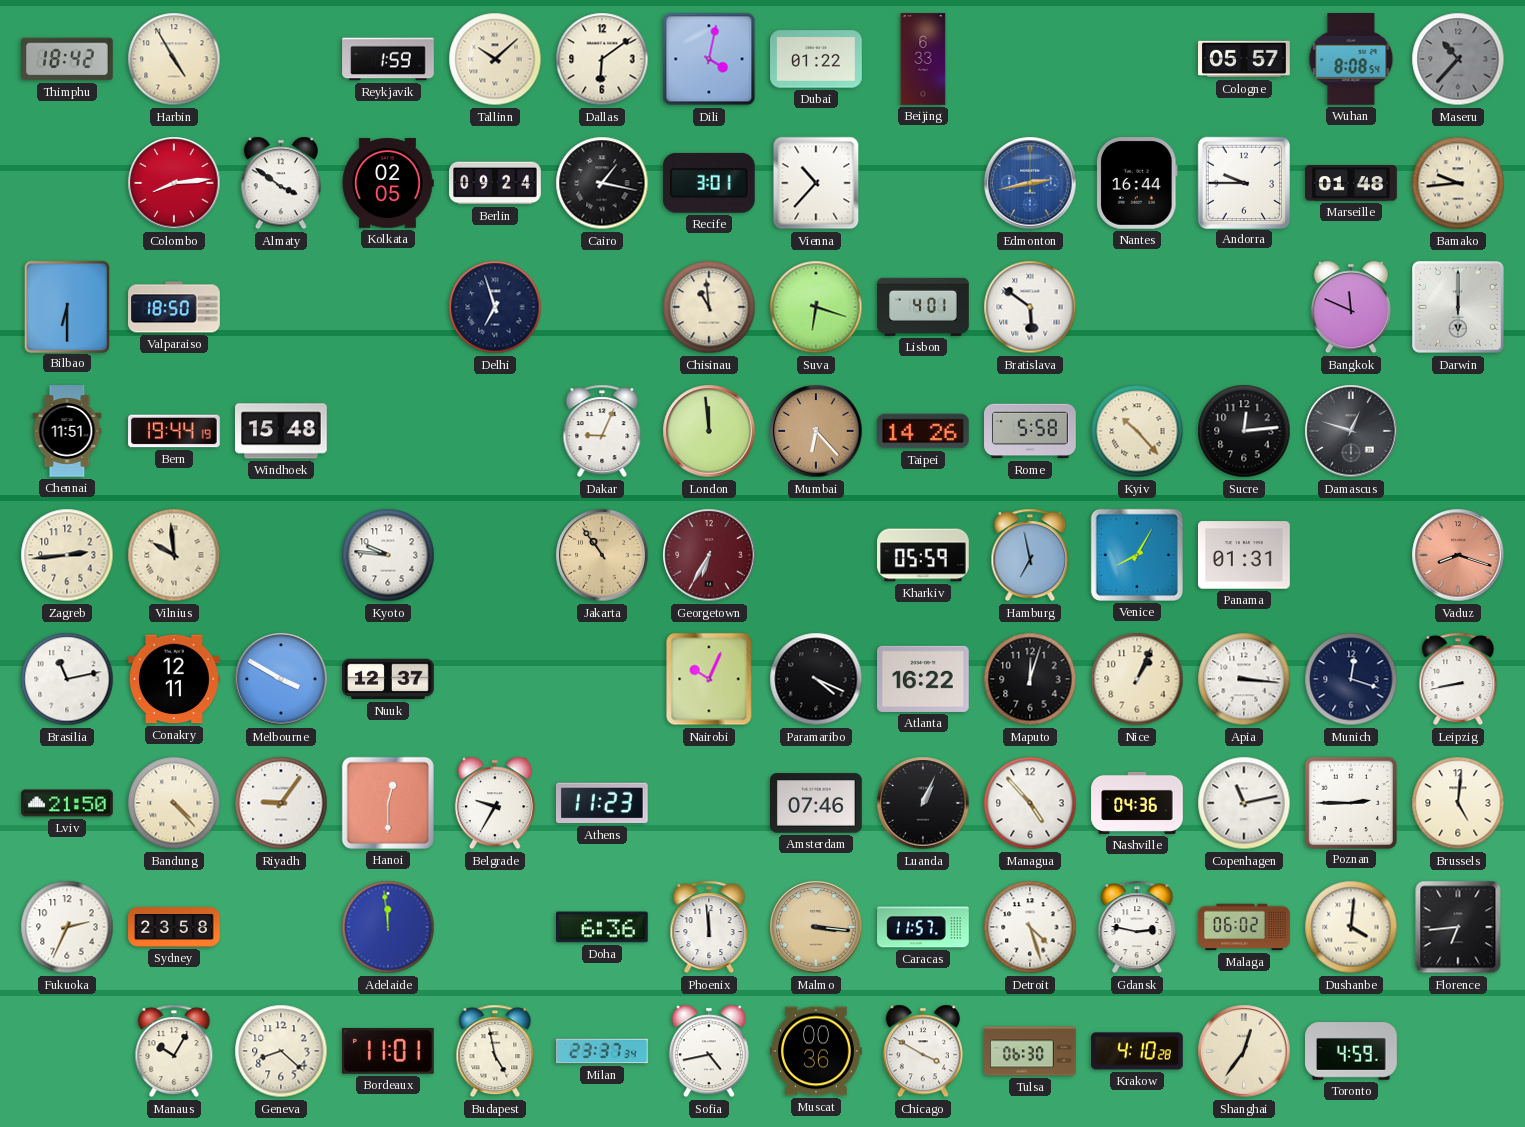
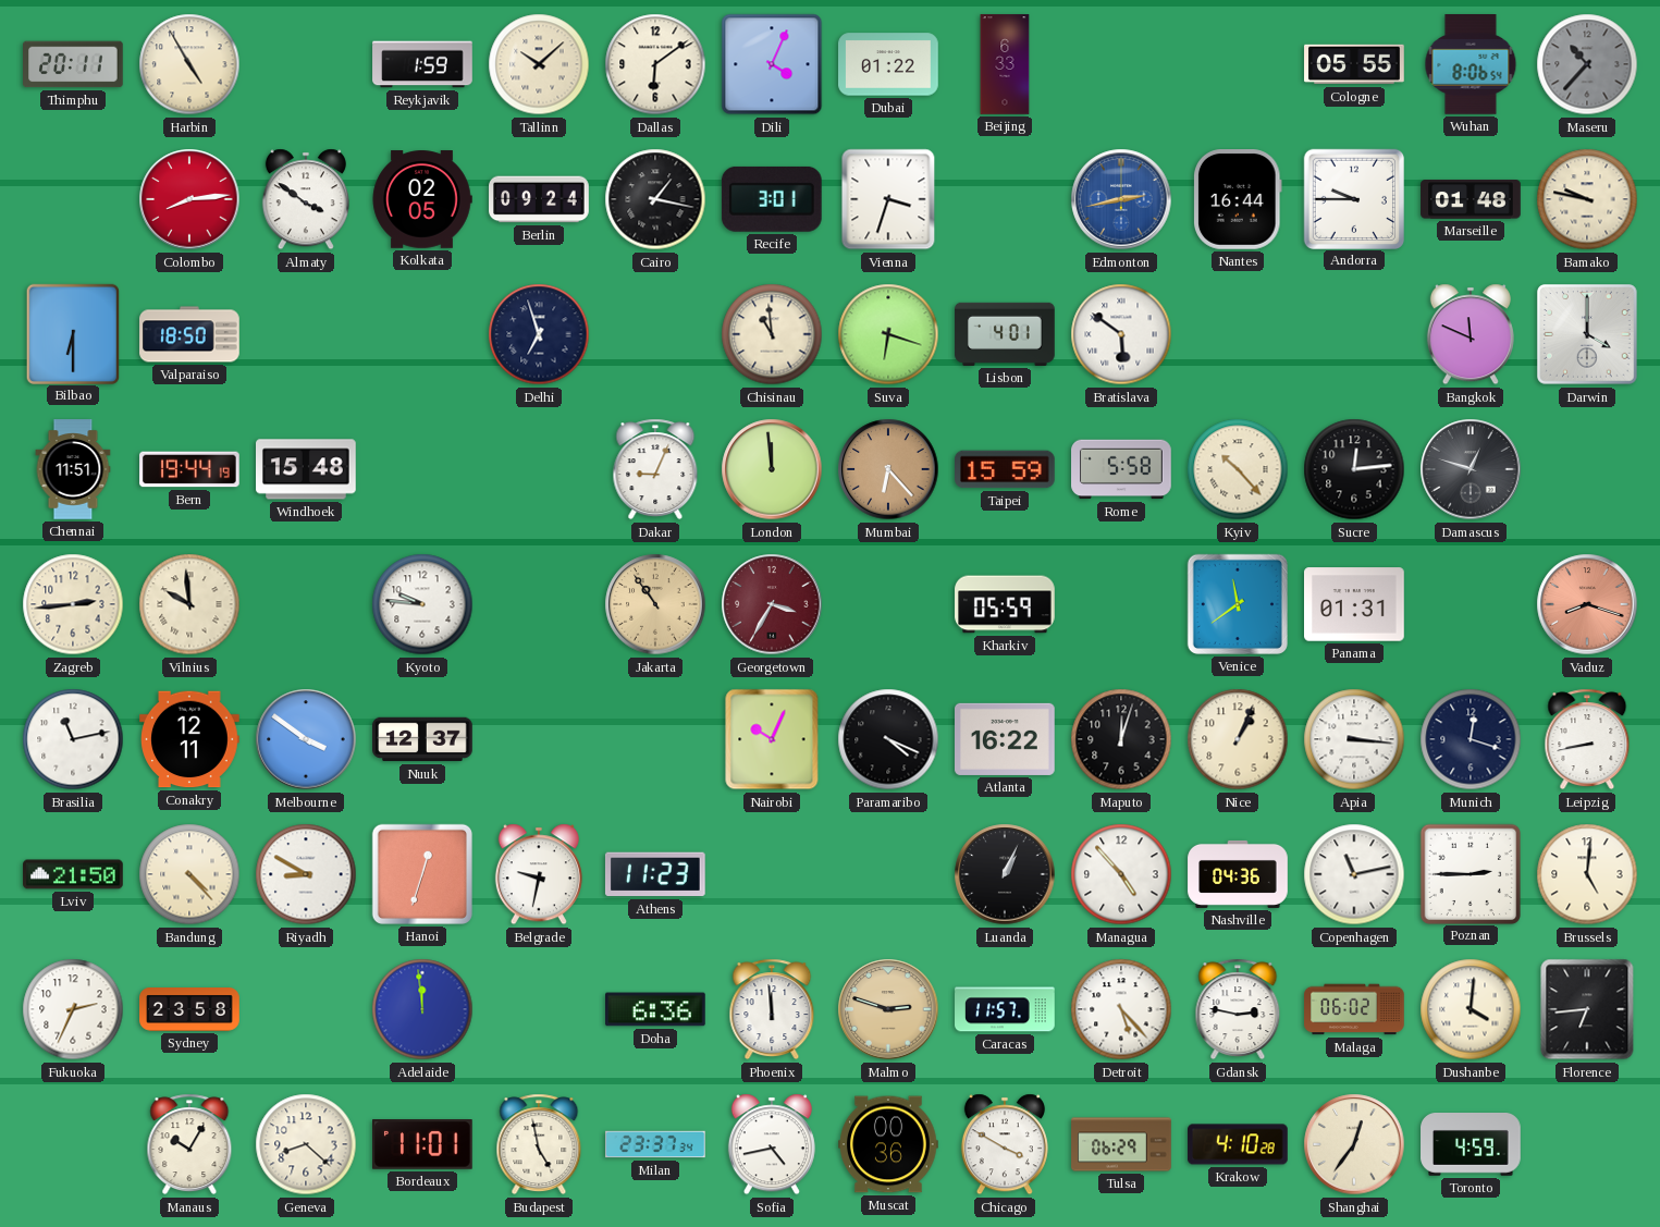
Thimphu: 18:42 -> 20:11
Dili: 4:02 -> 4:04
Cologne: 05:57 -> 05:55
Wuhan: 8:08 -> 8:06
Vienna: 10:37 -> 3:33
Bamako: 9:44 -> 9:47
Darwin: 6:00 -> 4:00
Taipei: 14:26 -> 15:59
Georgetown: 6:35 -> 3:35
Hamburg: 6:58 -> none
Venice: 8:05 -> 11:39
Melbourne: 3:50 -> 3:51
Riyadh: 9:06 -> 8:50
Hanoi: 12:30 -> 12:33
Belgrade: 9:35 -> 9:32
Amsterdam: 07:46 -> none
Malmo: 3:16 -> 2:48
Detroit: 4:27 -> 5:23
Tulsa: 06:30 -> 06:29
